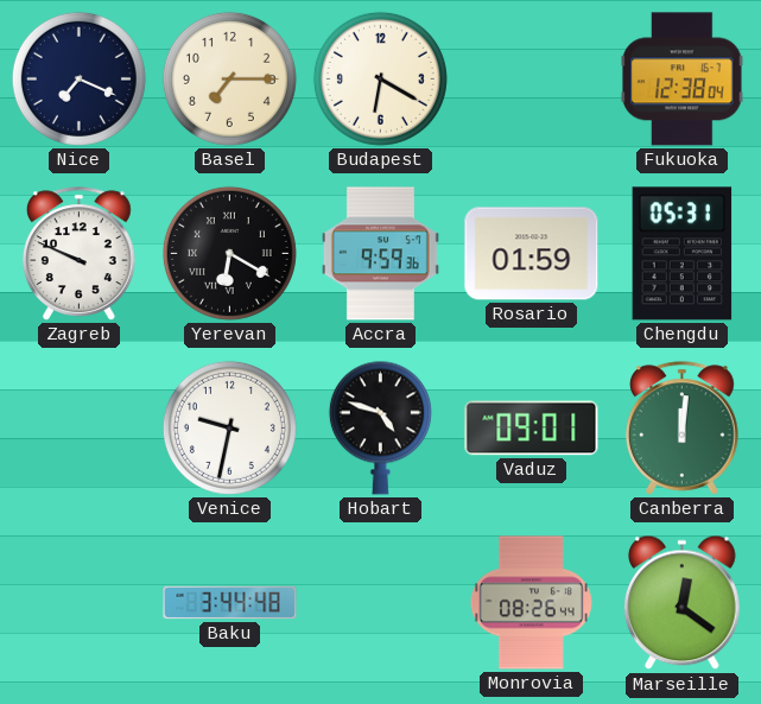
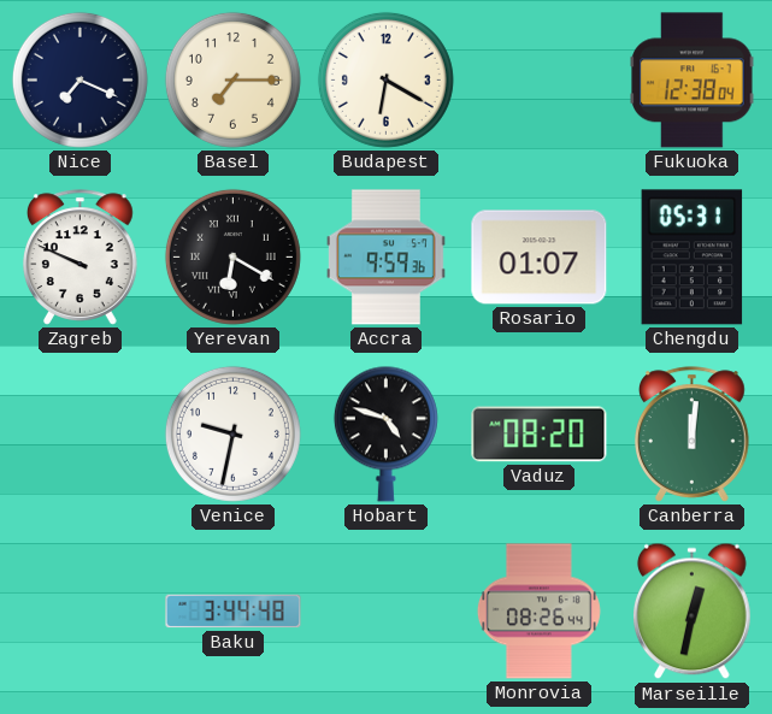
Rosario: 01:59 -> 01:07
Vaduz: 09:01 -> 08:20
Marseille: 12:21 -> 12:32
